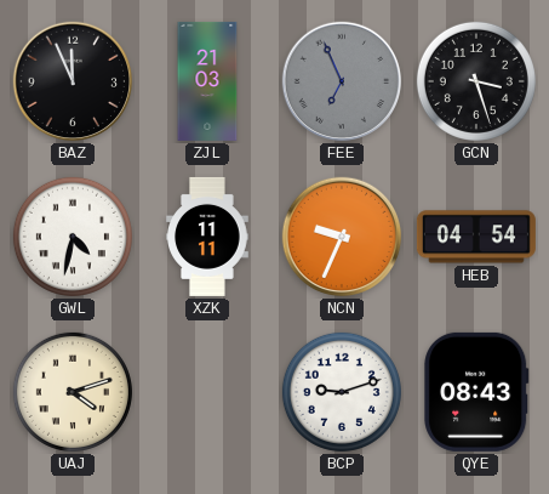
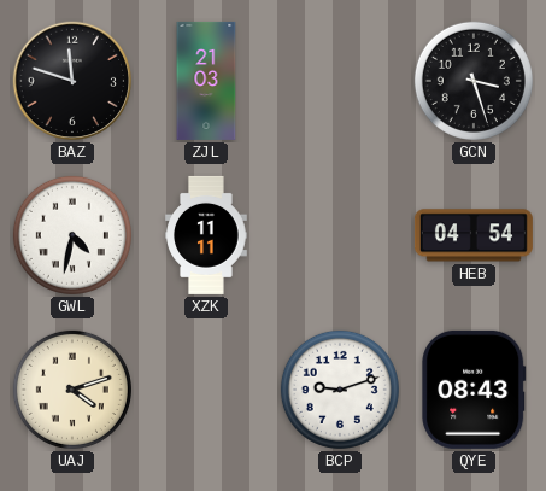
BAZ: 11:56 -> 11:48
FEE: 6:56 -> none
NCN: 9:34 -> none
